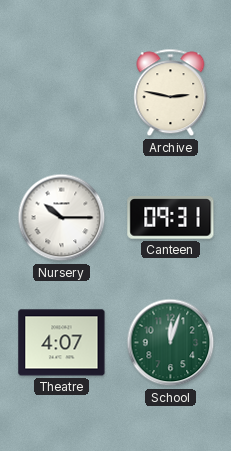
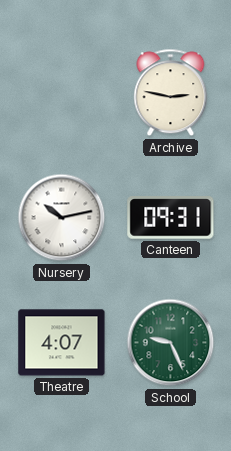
Nursery: 10:15 -> 10:13
School: 12:03 -> 9:26
